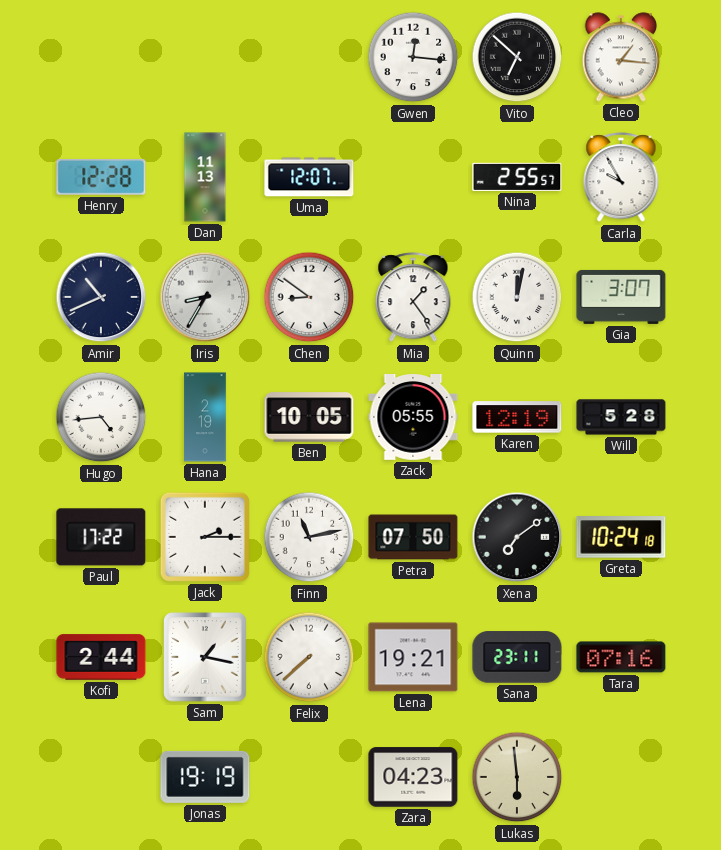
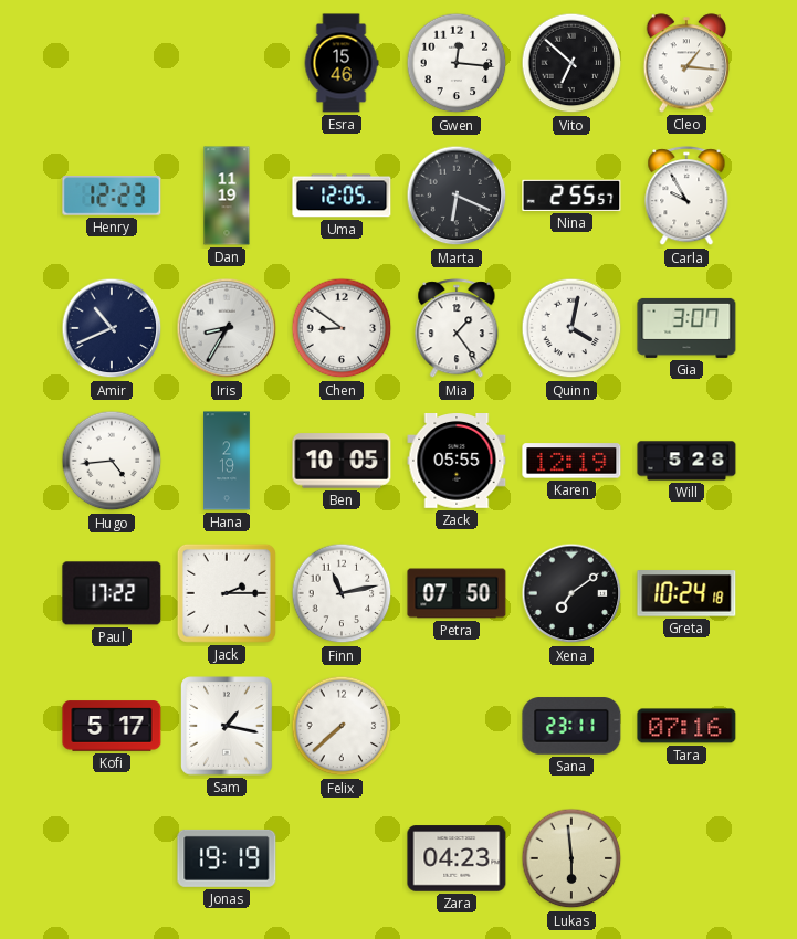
Esra: none -> 15:46
Henry: 12:28 -> 12:23
Dan: 11:13 -> 11:19
Uma: 12:07 -> 12:05
Marta: none -> 6:19
Quinn: 12:02 -> 4:02
Kofi: 2:44 -> 5:17
Lena: 19:21 -> none
